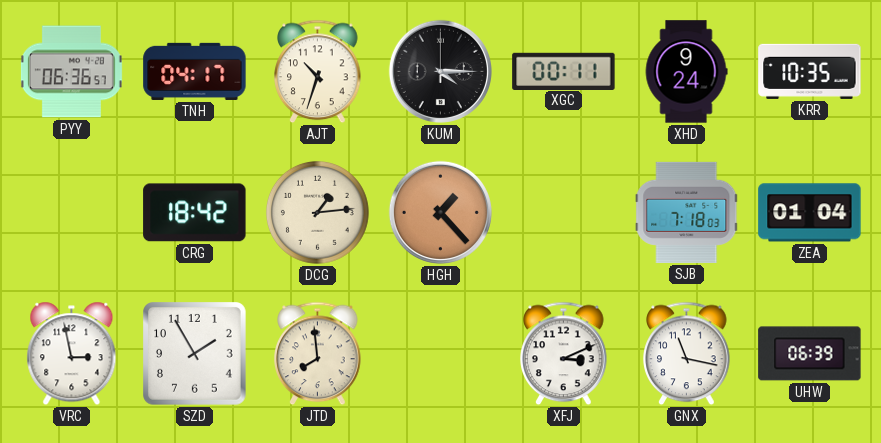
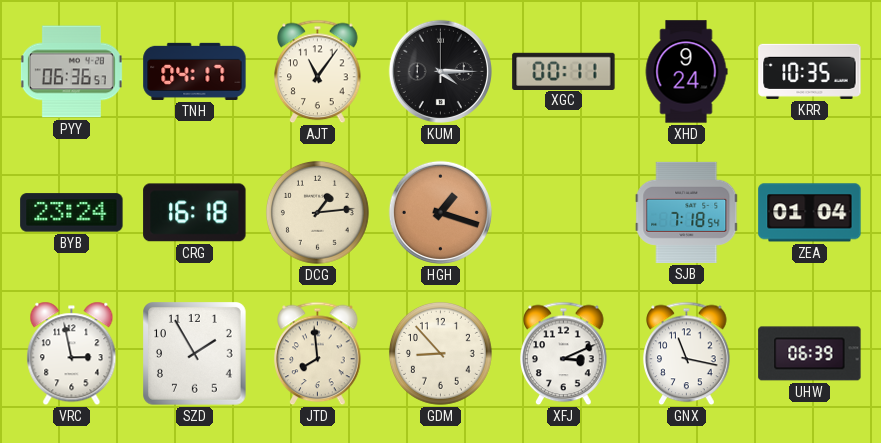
AJT: 10:33 -> 11:06
BYB: none -> 23:24
CRG: 18:42 -> 16:18
HGH: 1:23 -> 1:18
SJB: 7:18:03 -> 7:18:54
GDM: none -> 8:53
